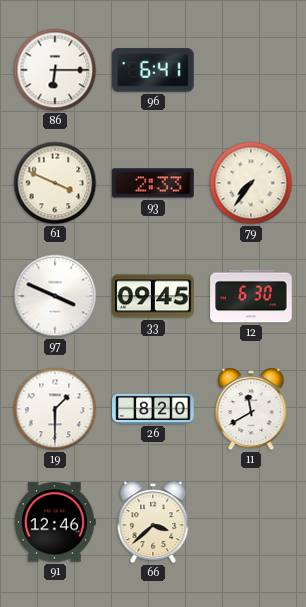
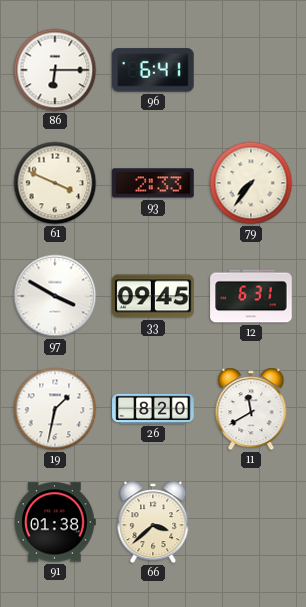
97: 3:49 -> 3:50
12: 6:30 -> 6:31
19: 1:30 -> 1:32
91: 12:46 -> 01:38
